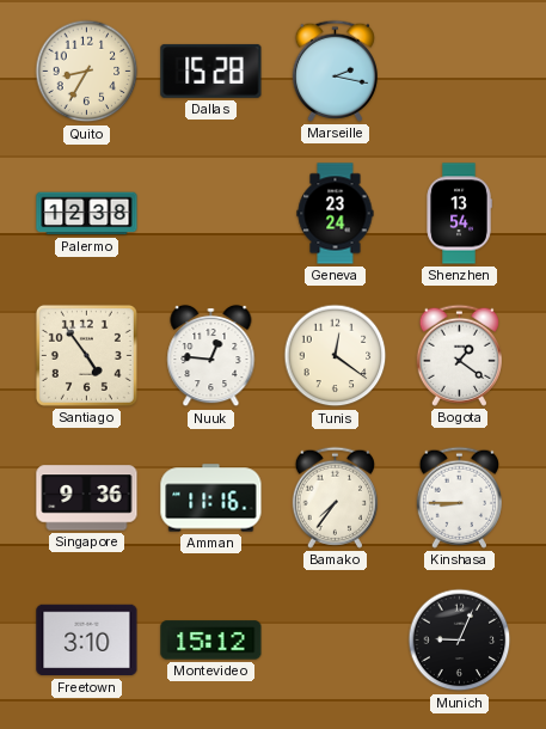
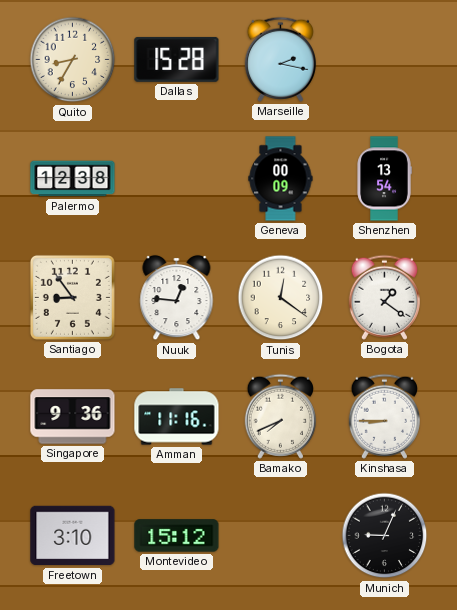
Geneva: 23:24 -> 00:09
Santiago: 4:54 -> 8:54
Bamako: 7:36 -> 7:41
